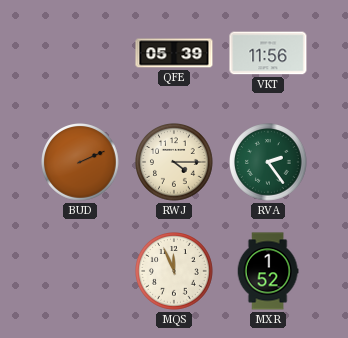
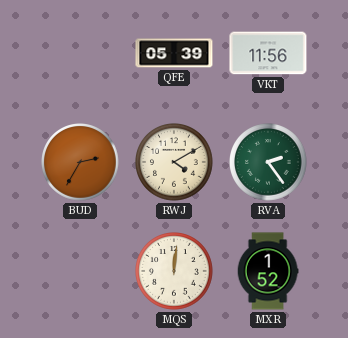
BUD: 2:11 -> 2:35
RWJ: 4:15 -> 4:10
MQS: 11:56 -> 12:01
